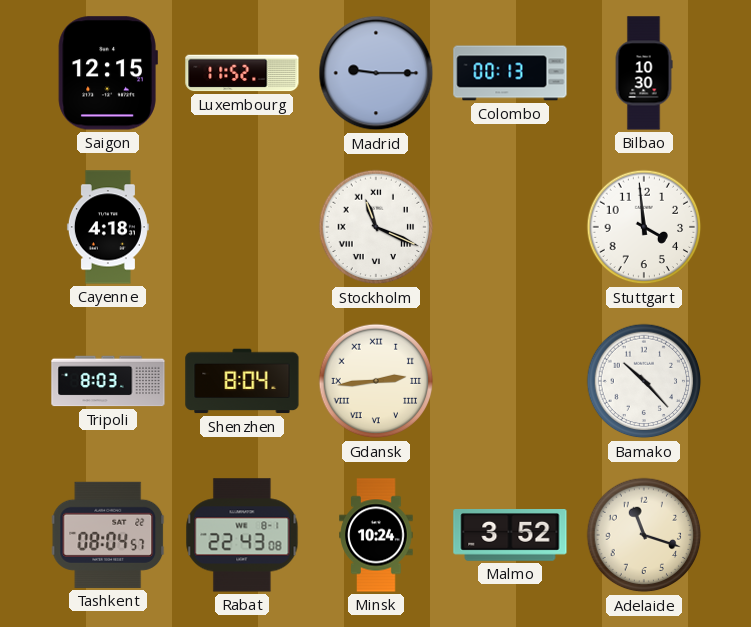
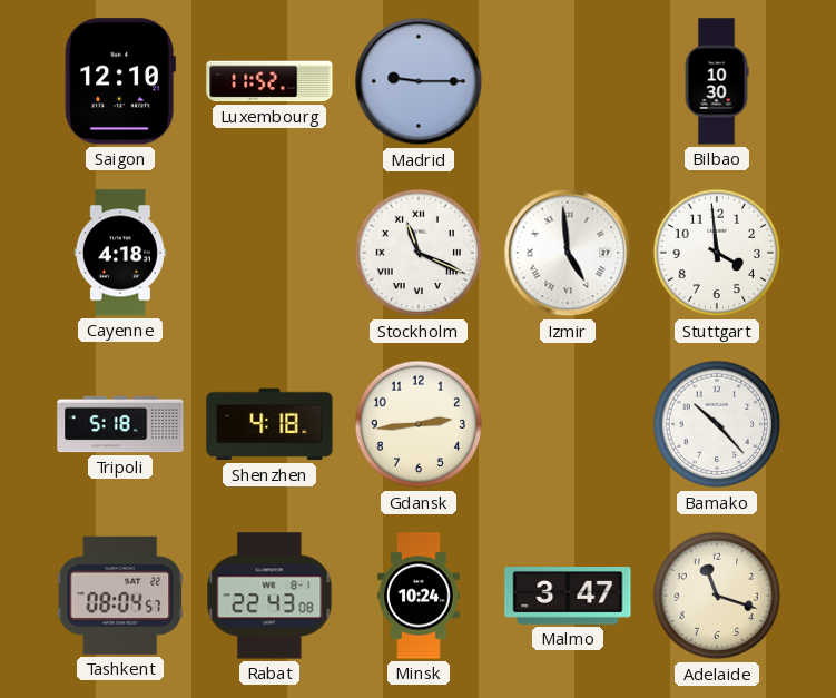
Saigon: 12:15 -> 12:10
Colombo: 00:13 -> none
Izmir: none -> 4:59
Tripoli: 8:03 -> 5:18
Shenzhen: 8:04 -> 4:18
Gdansk numerals: Roman -> Arabic
Malmo: 3:52 -> 3:47
